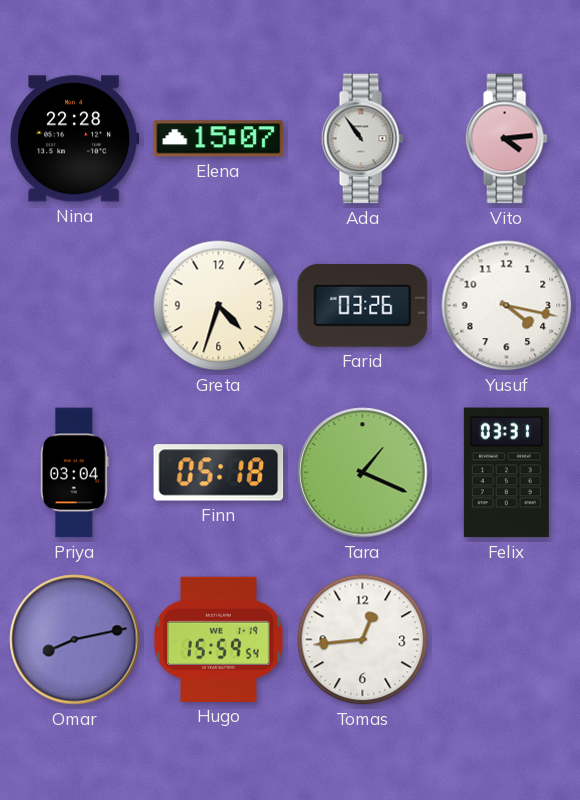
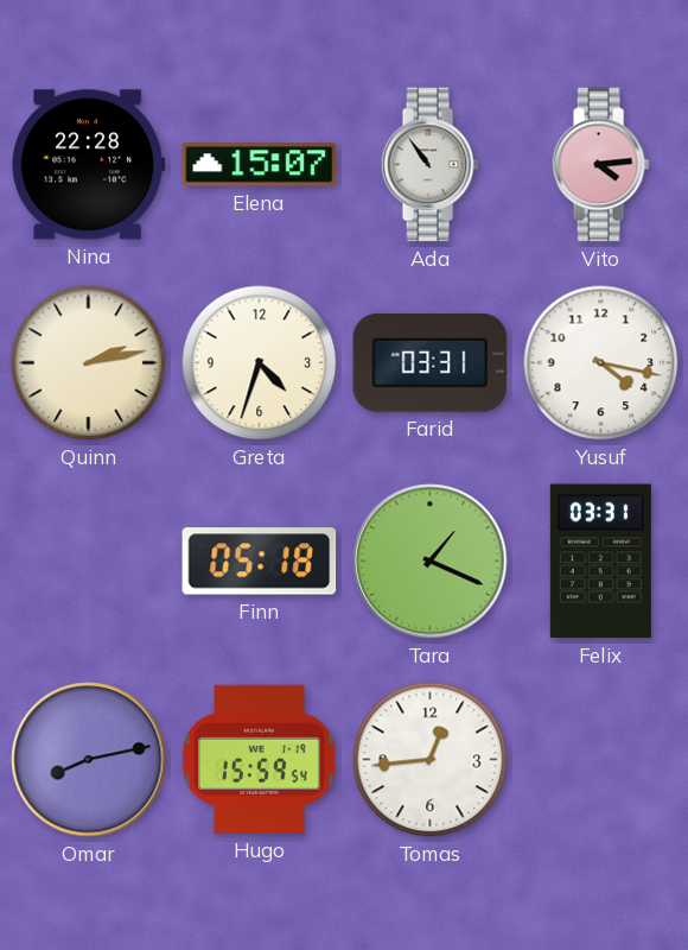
Quinn: none -> 2:13
Farid: 03:26 -> 03:31
Priya: 03:04 -> none
